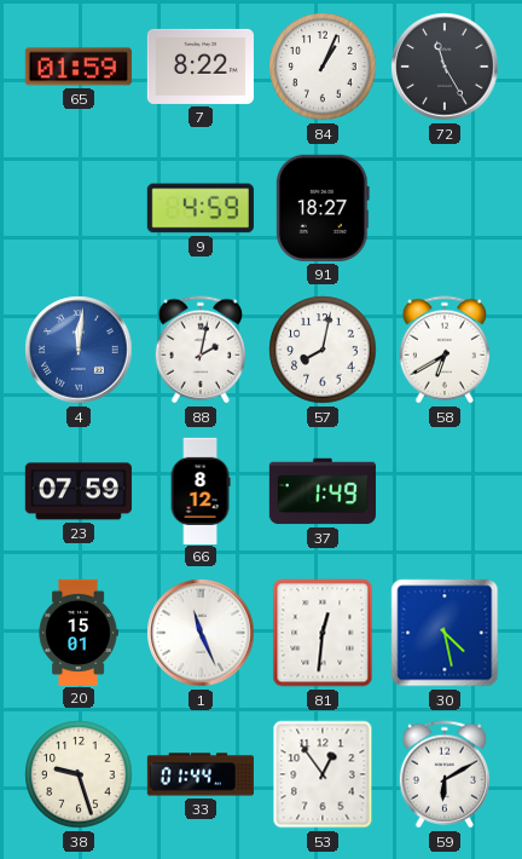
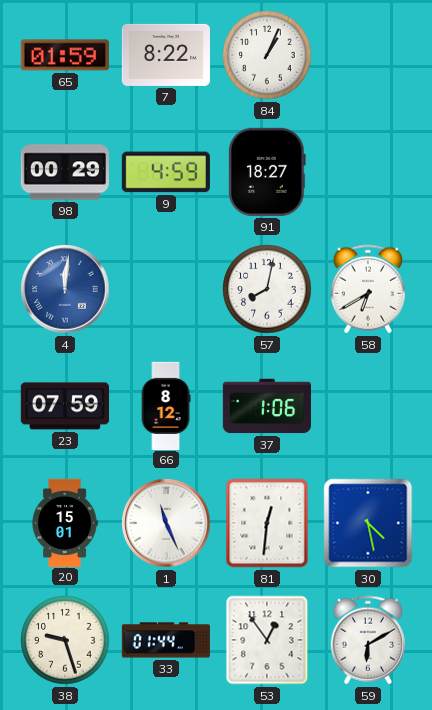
72: 11:25 -> none
98: none -> 00:29
88: 2:02 -> none
37: 1:49 -> 1:06
